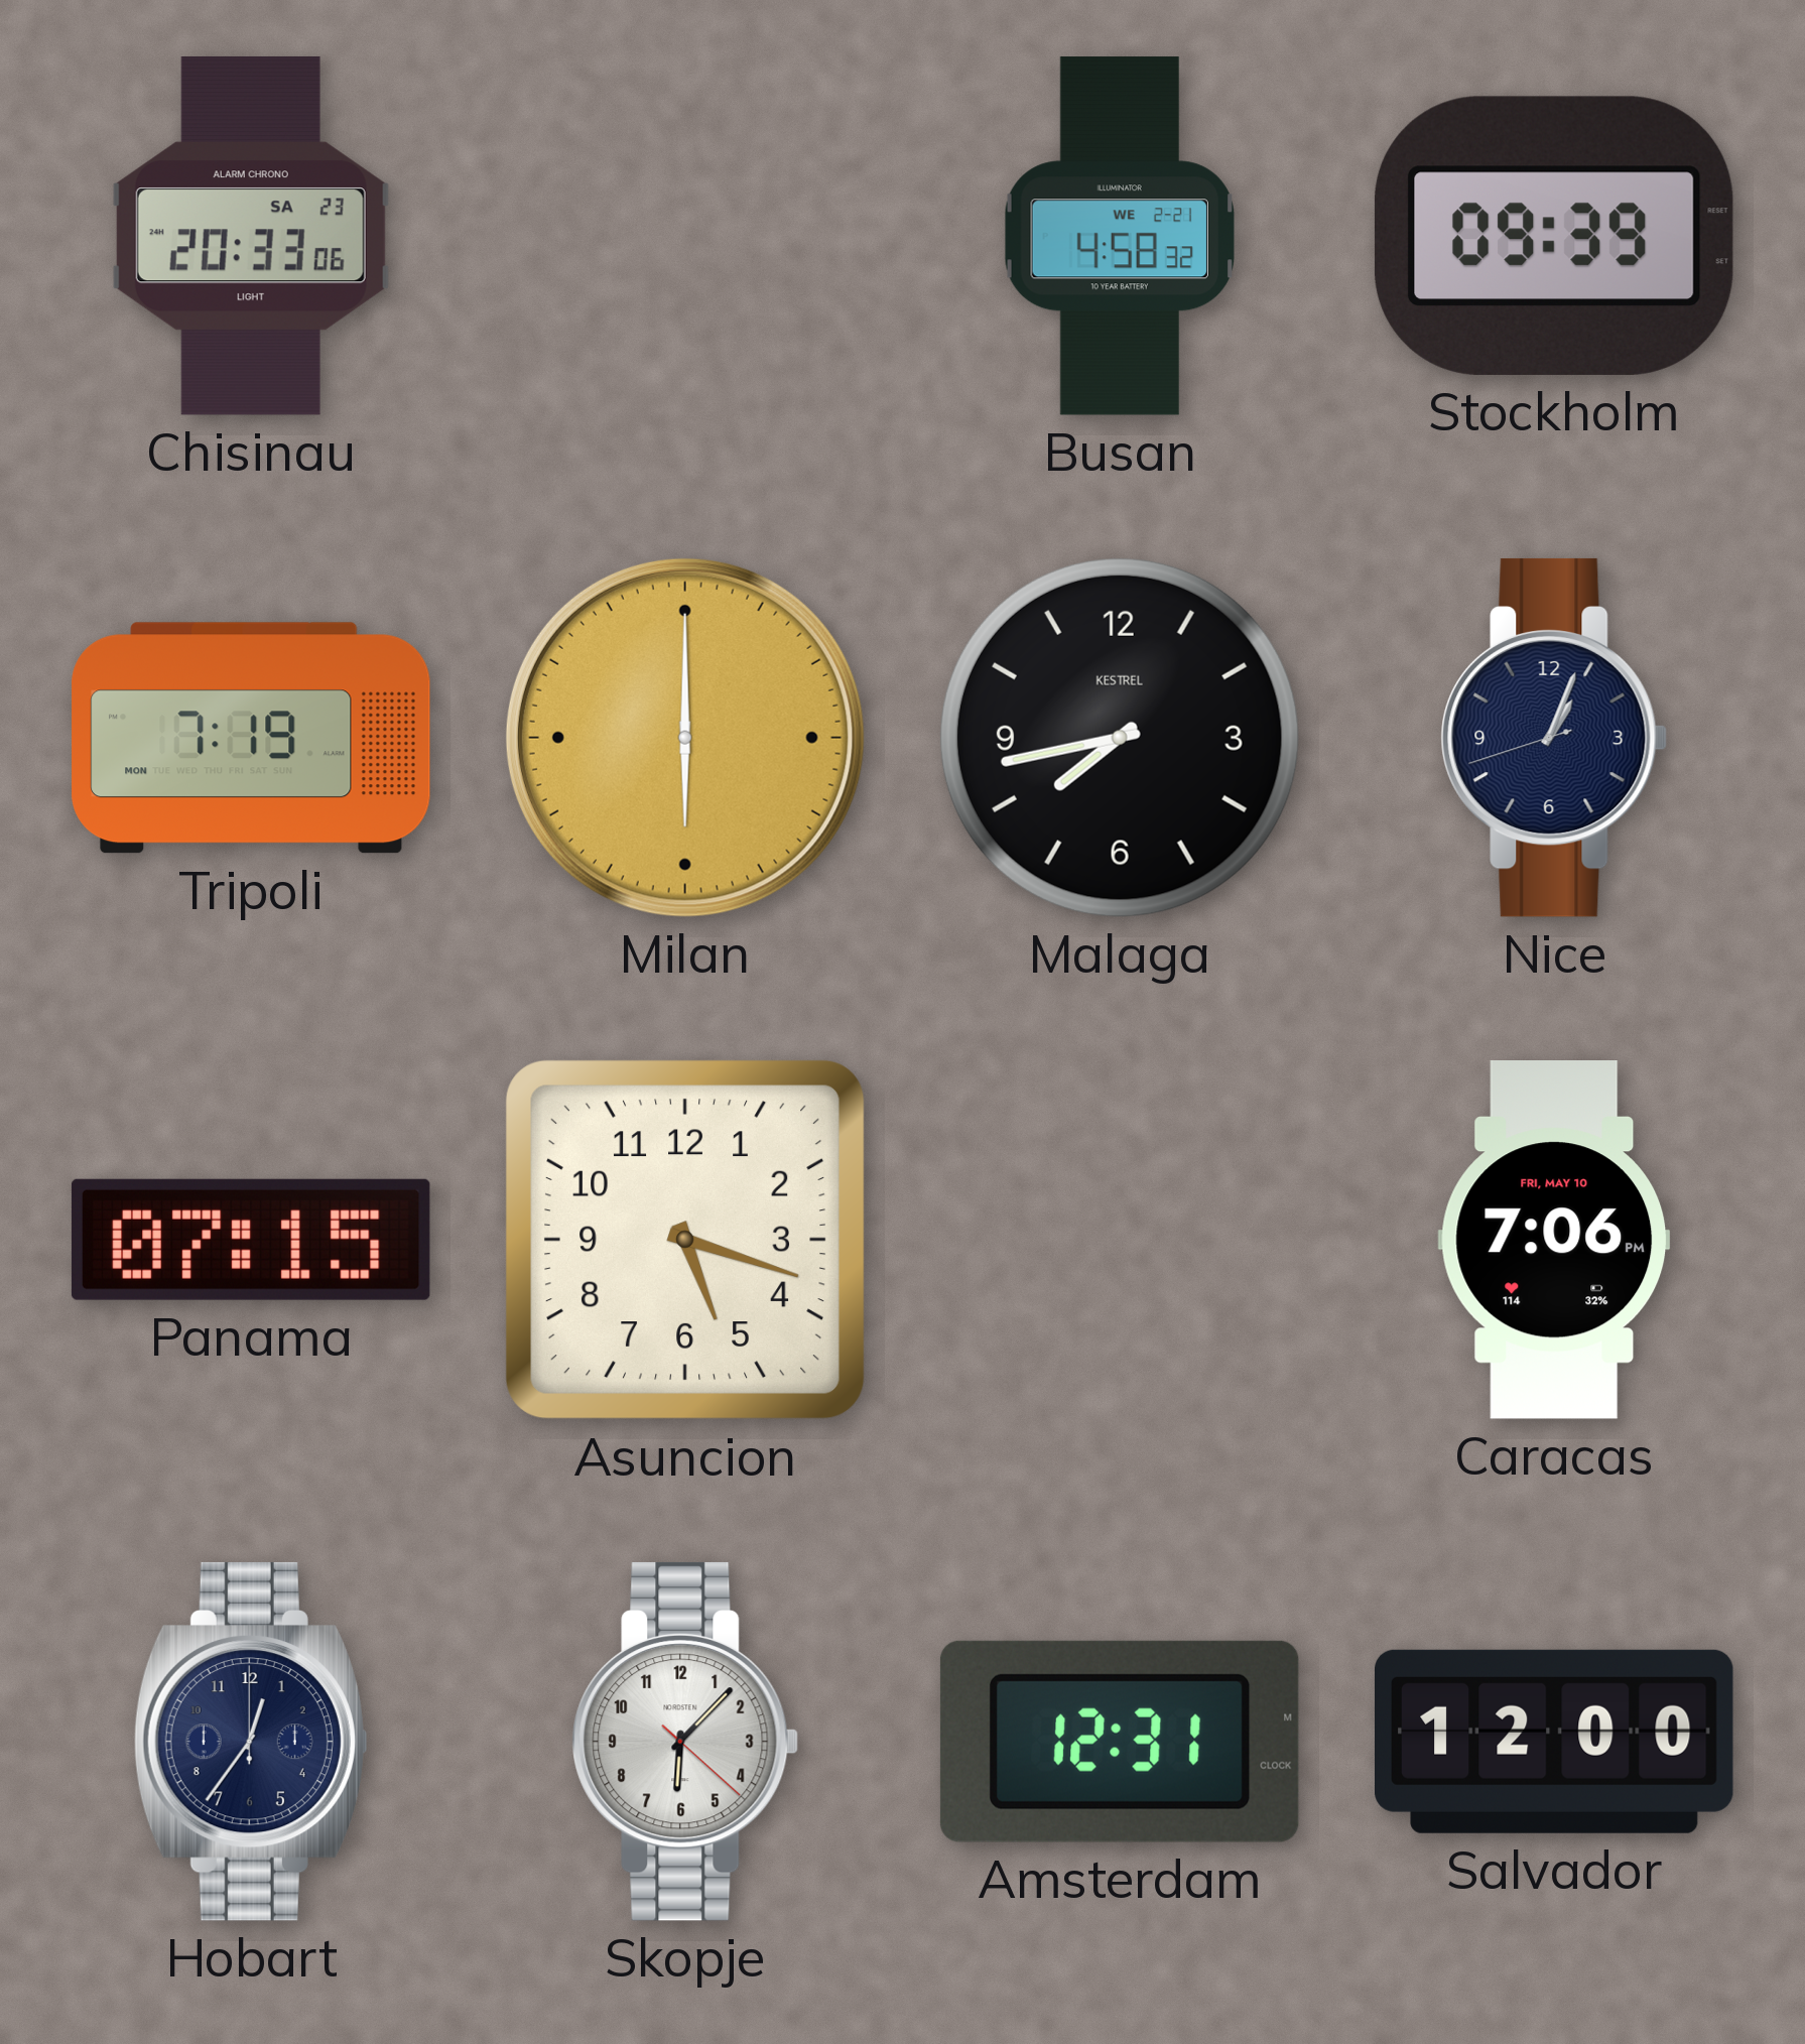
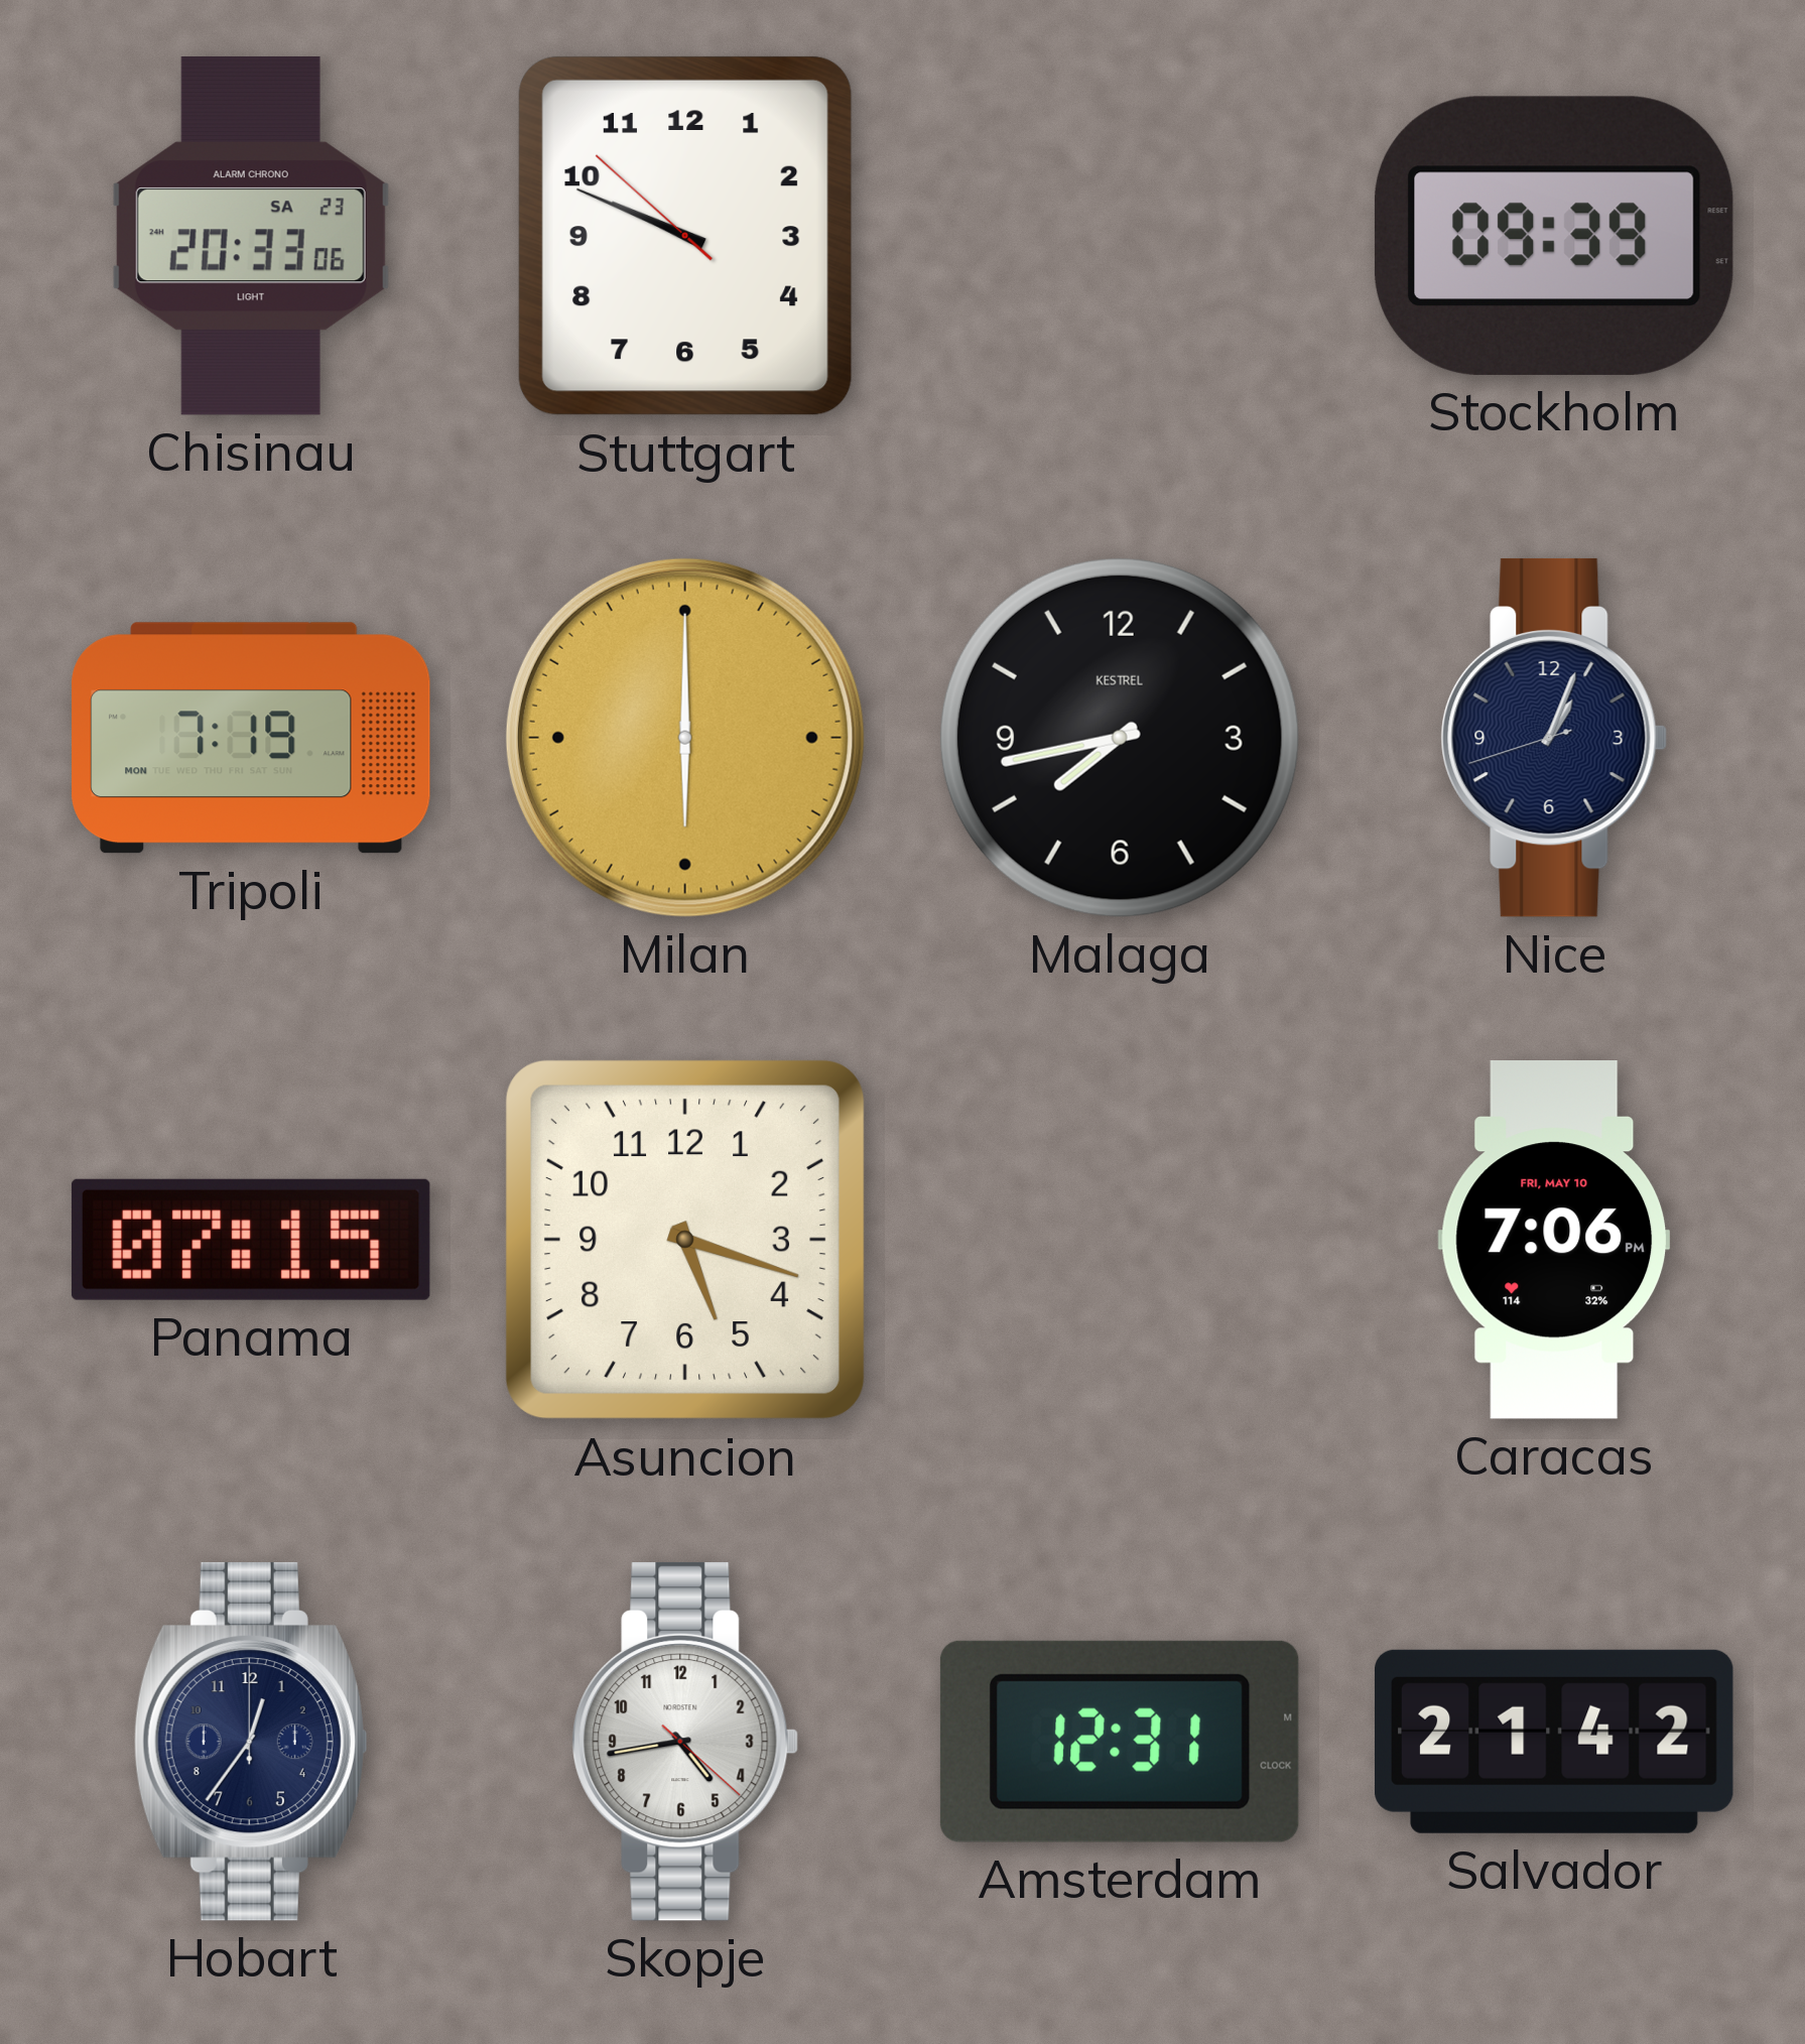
Stuttgart: none -> 9:48
Busan: 4:58 -> none
Skopje: 6:07 -> 4:43
Salvador: 12:00 -> 21:42
